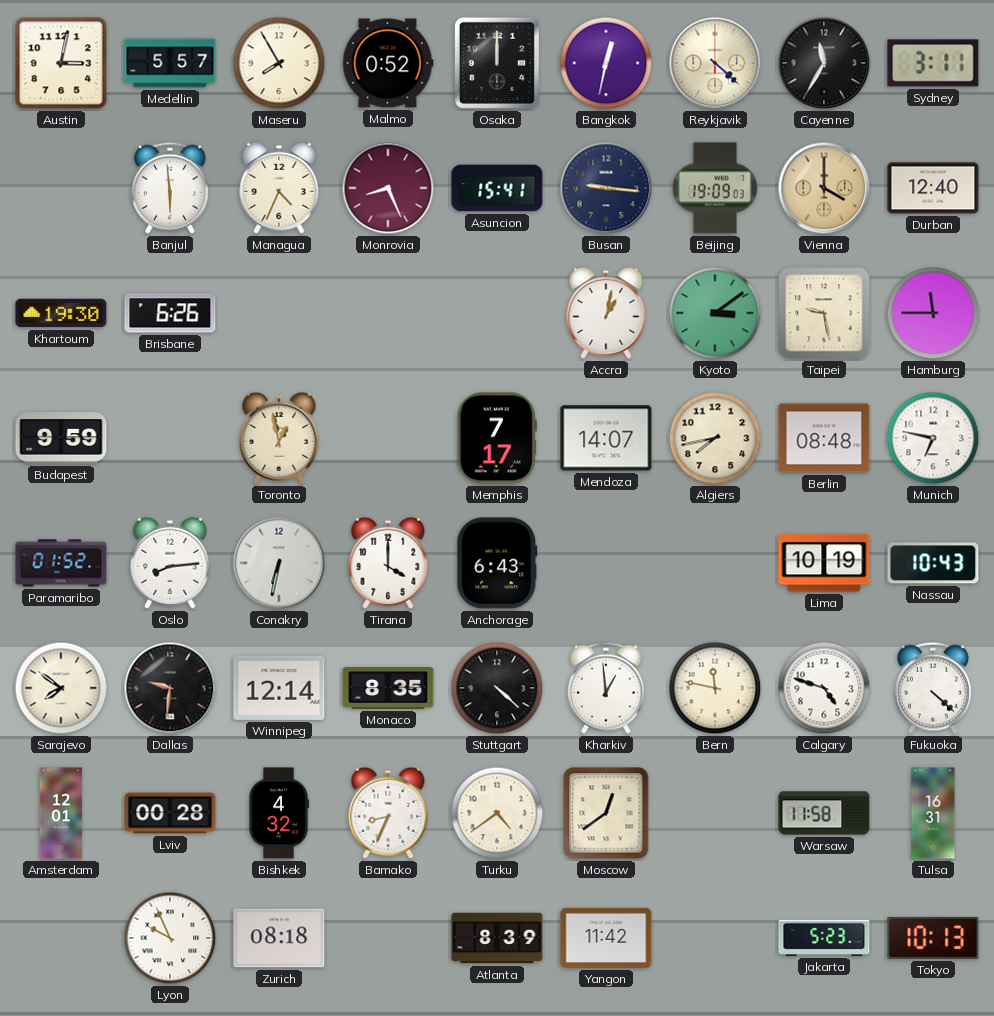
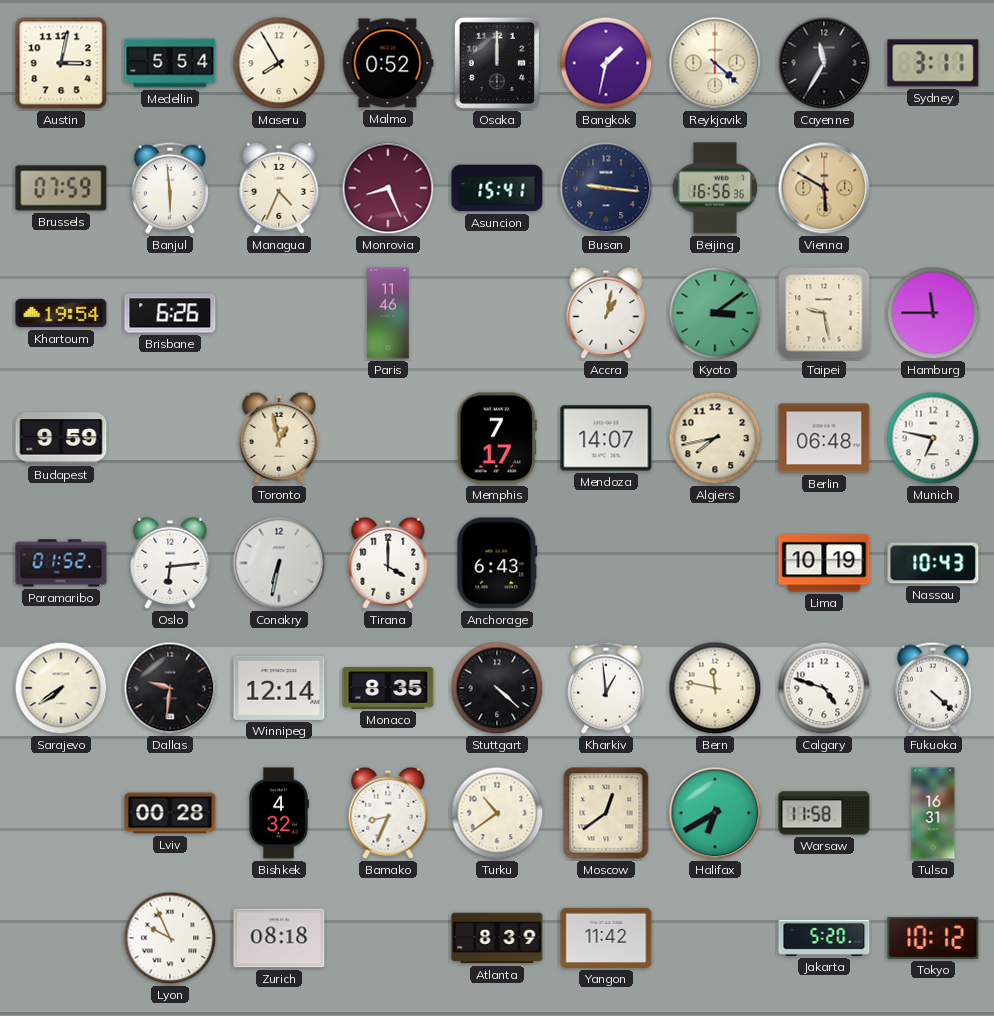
Medellin: 5:57 -> 5:54
Bangkok: 12:32 -> 1:32
Brussels: none -> 07:59
Beijing: 19:09 -> 16:56
Vienna: 4:00 -> 5:50
Durban: 12:40 -> none
Khartoum: 19:30 -> 19:54
Paris: none -> 11:46
Berlin: 08:48 -> 06:48
Oslo: 8:14 -> 6:14
Sarajevo: 7:51 -> 7:39
Amsterdam: 12:01 -> none
Turku: 4:39 -> 10:39
Halifax: none -> 6:40
Jakarta: 5:23 -> 5:20
Tokyo: 10:13 -> 10:12
